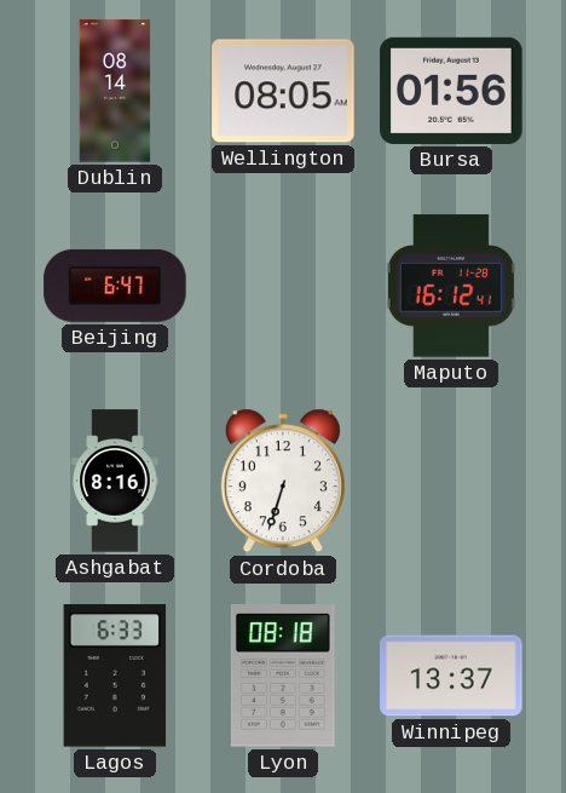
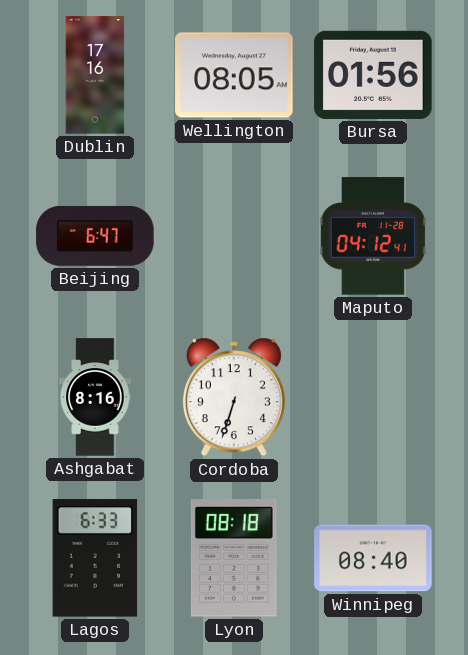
Dublin: 08:14 -> 17:16
Maputo: 16:12 -> 04:12
Winnipeg: 13:37 -> 08:40
